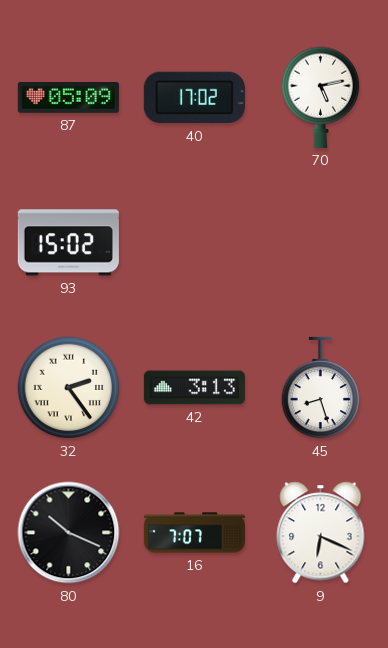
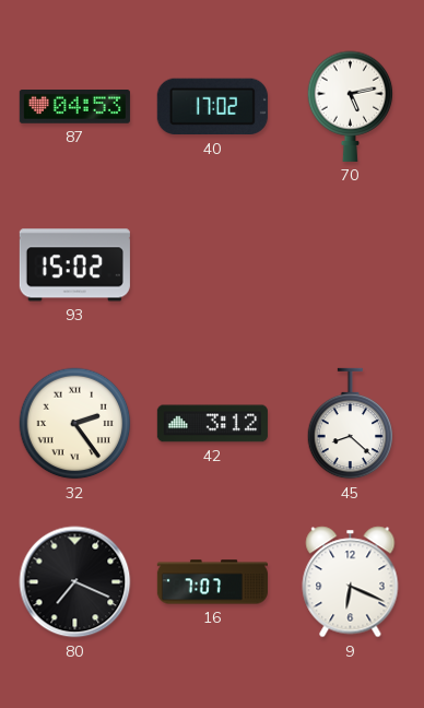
87: 05:09 -> 04:53
42: 3:13 -> 3:12
45: 8:27 -> 8:22
80: 10:19 -> 7:19
